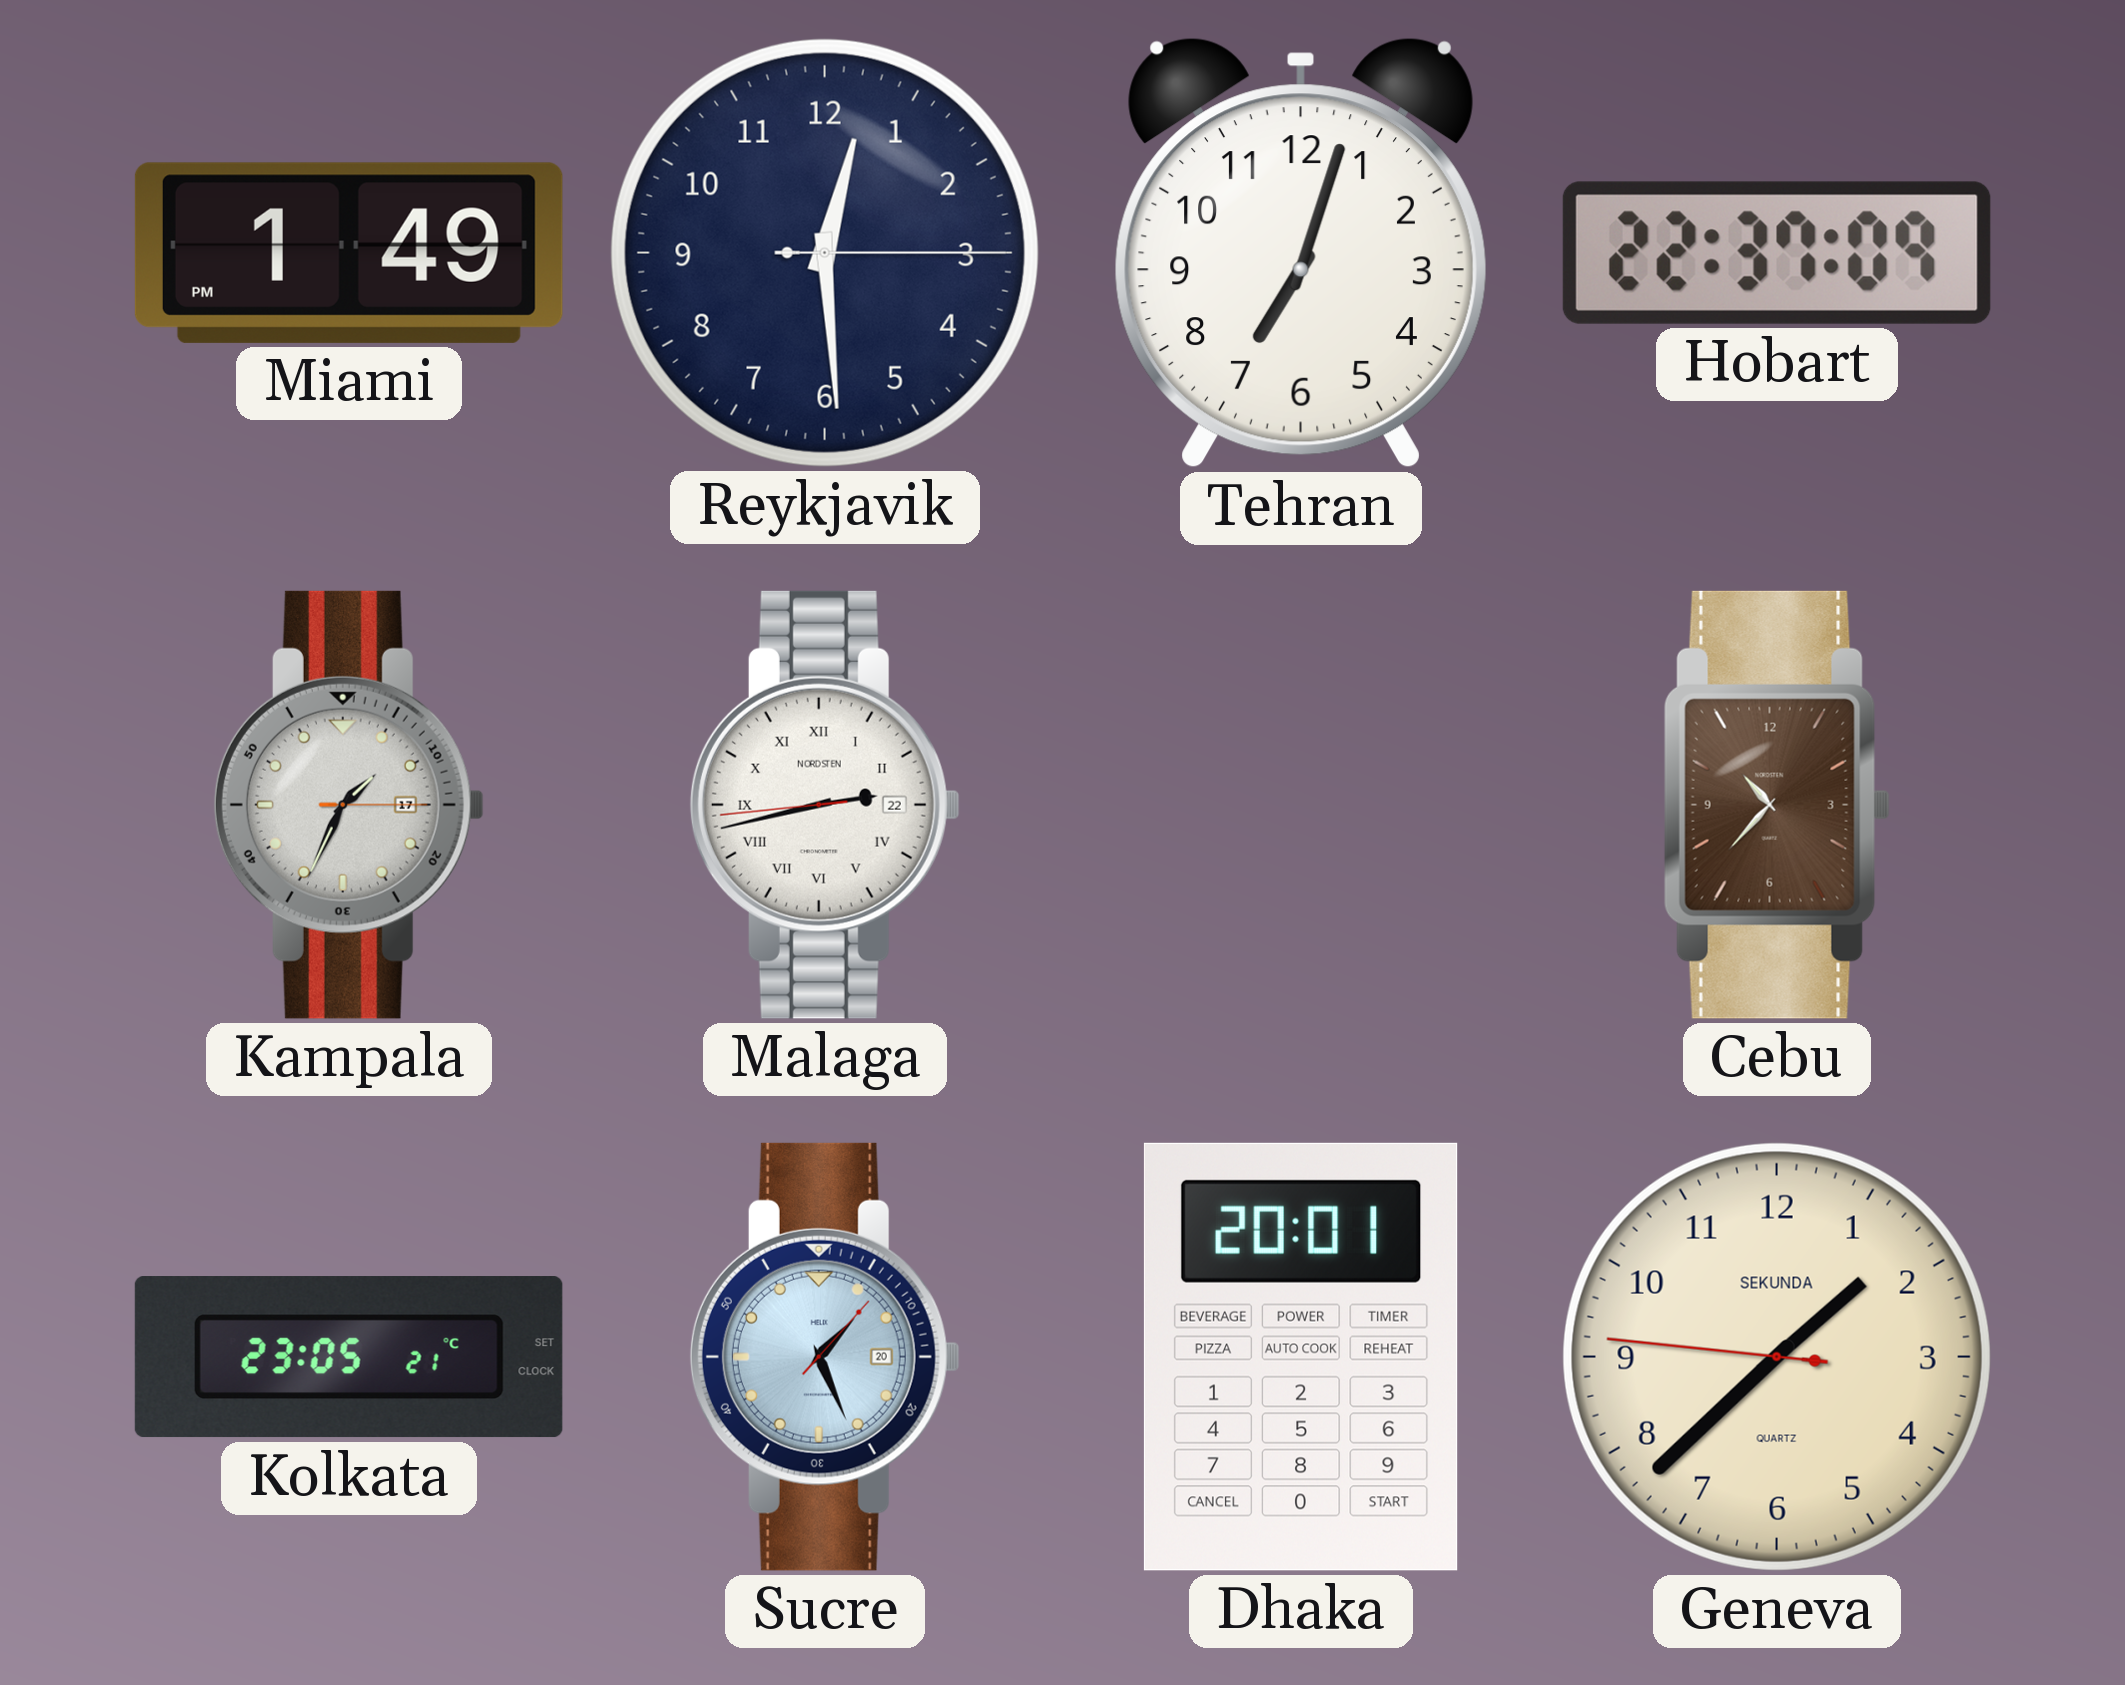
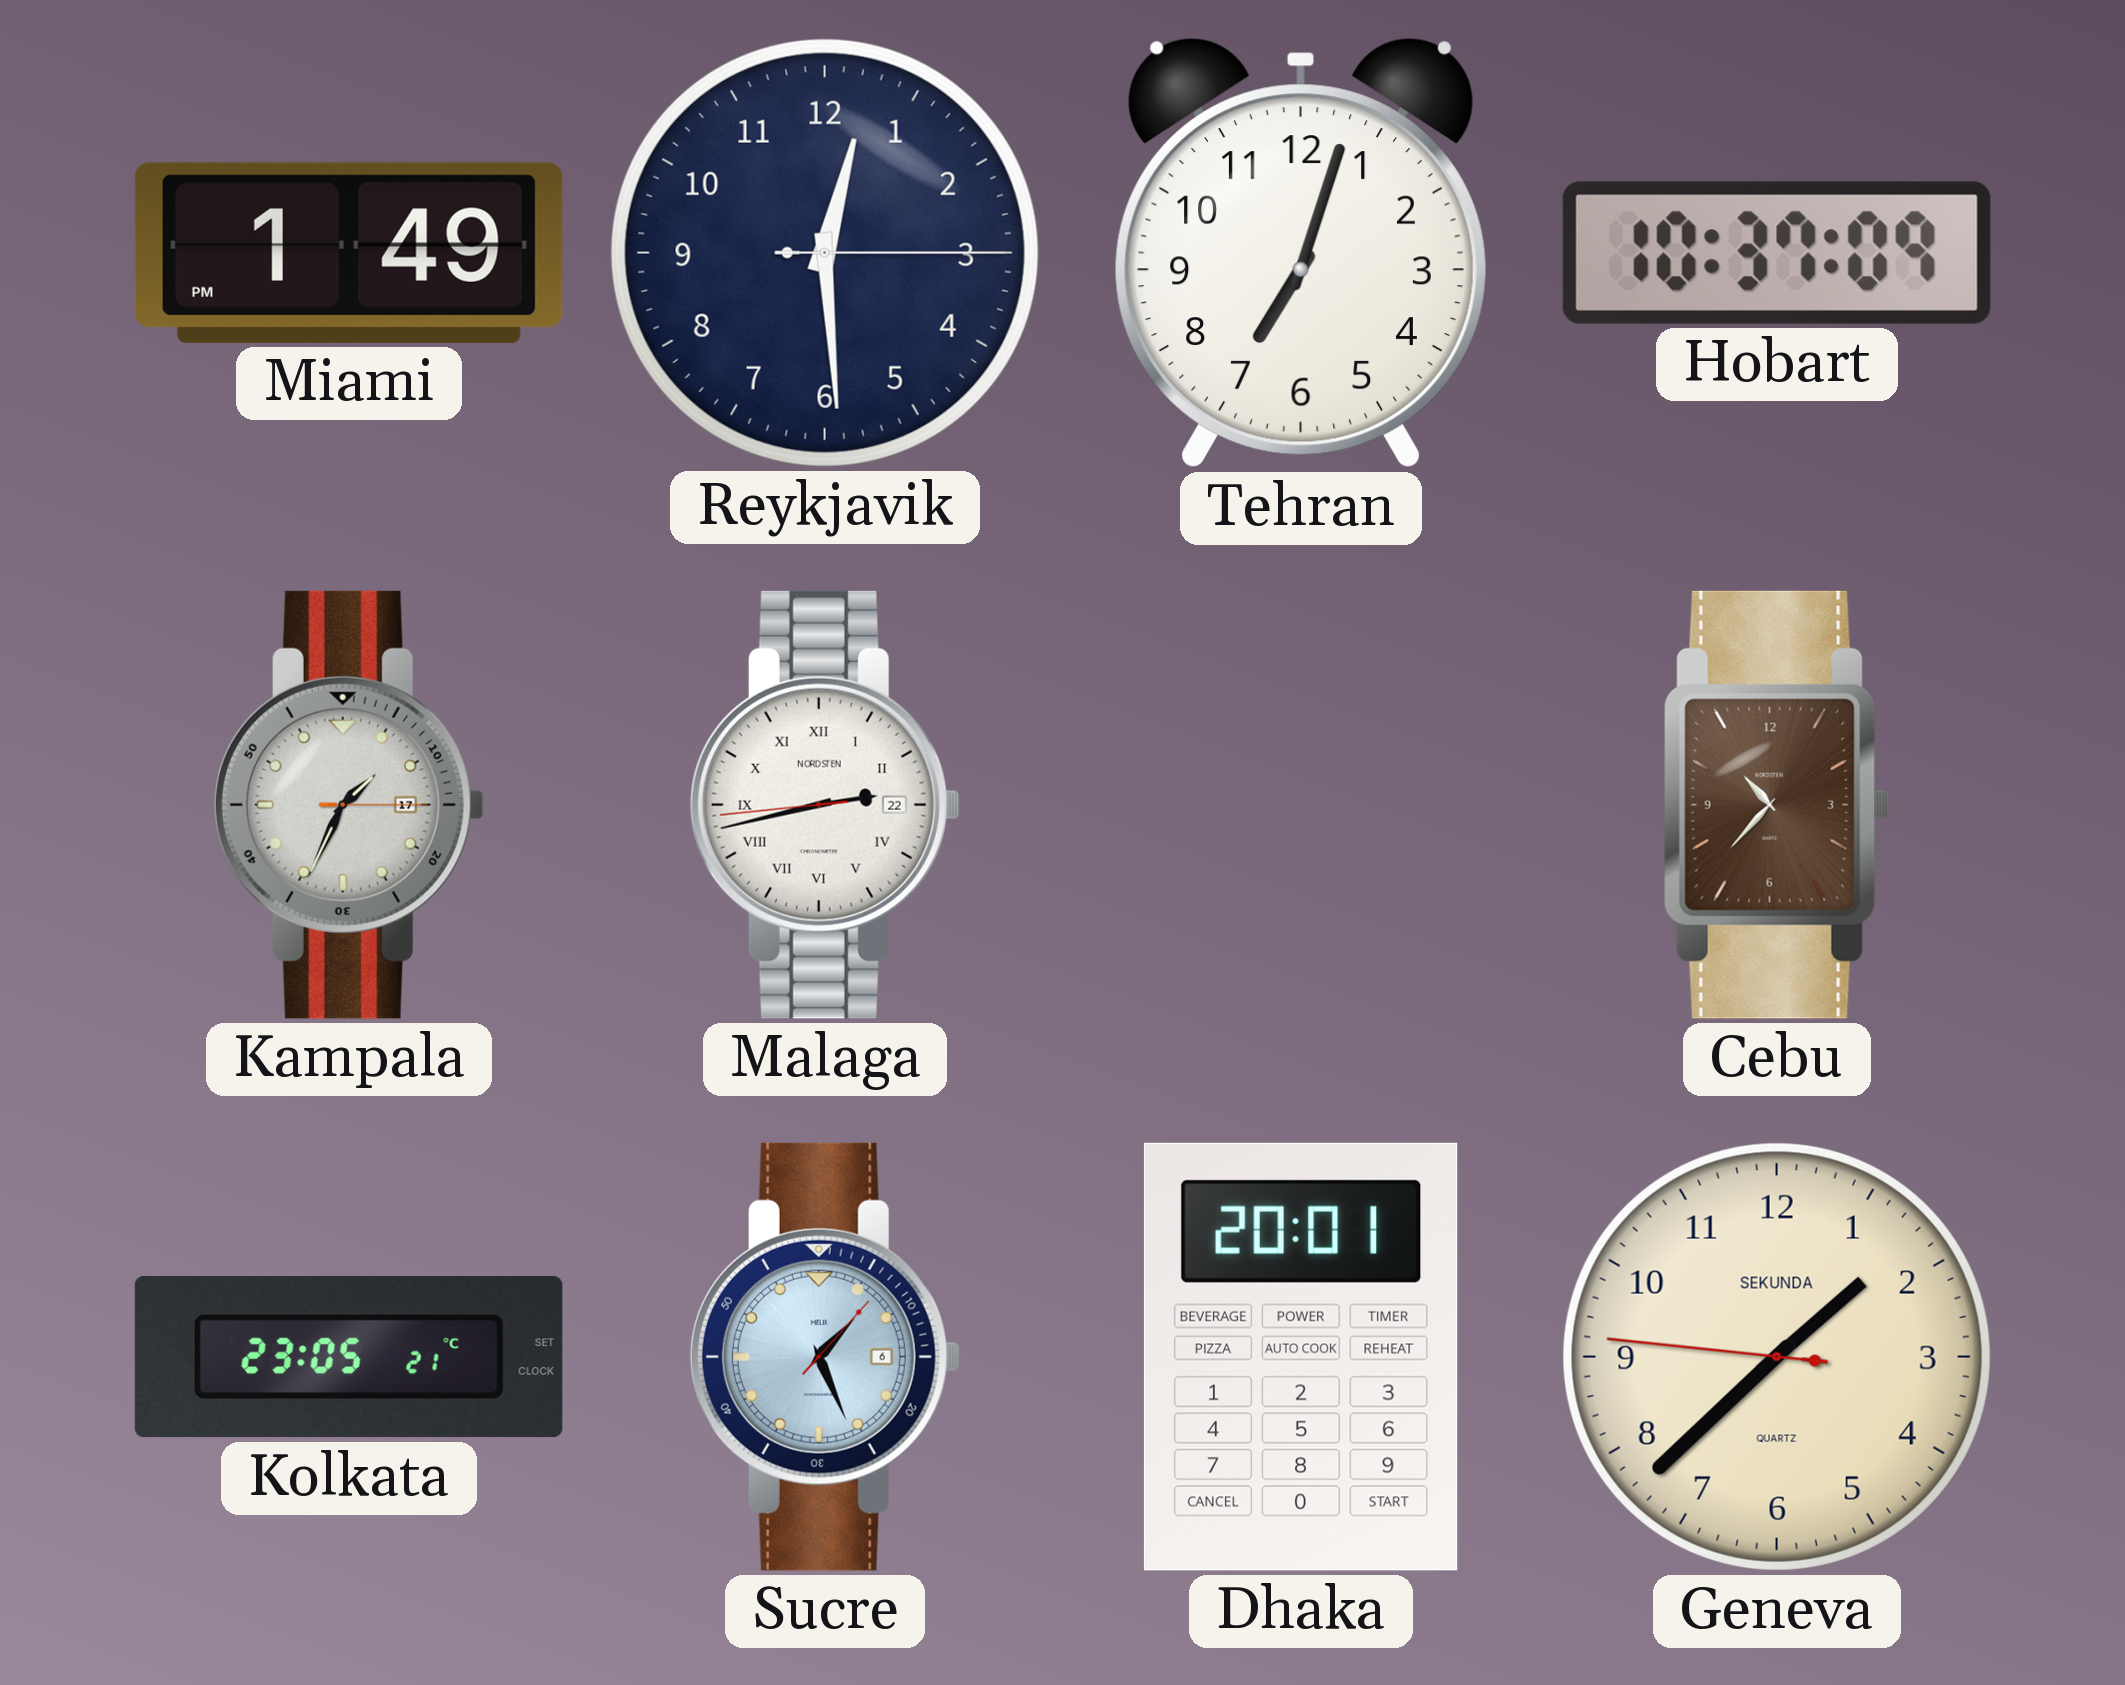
Hobart: 22:37 -> 10:37
Sucre date: 20 -> 6
